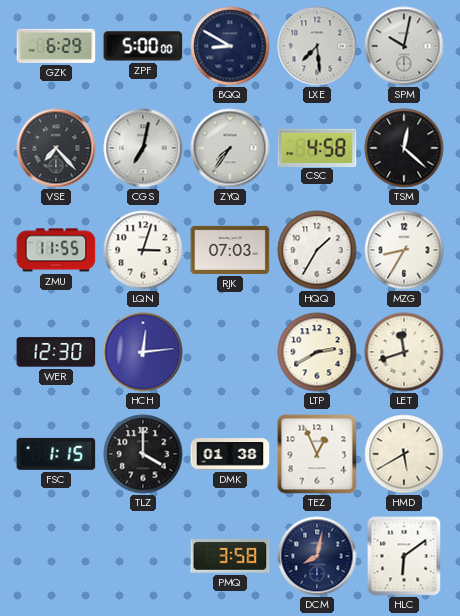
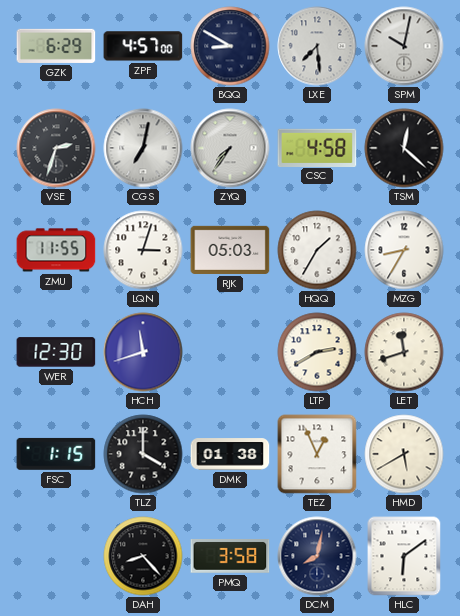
ZPF: 5:00 -> 4:57
VSE: 7:23 -> 2:33
RJK: 07:03 -> 05:03
HCH: 12:14 -> 11:42
DAH: none -> 8:23
